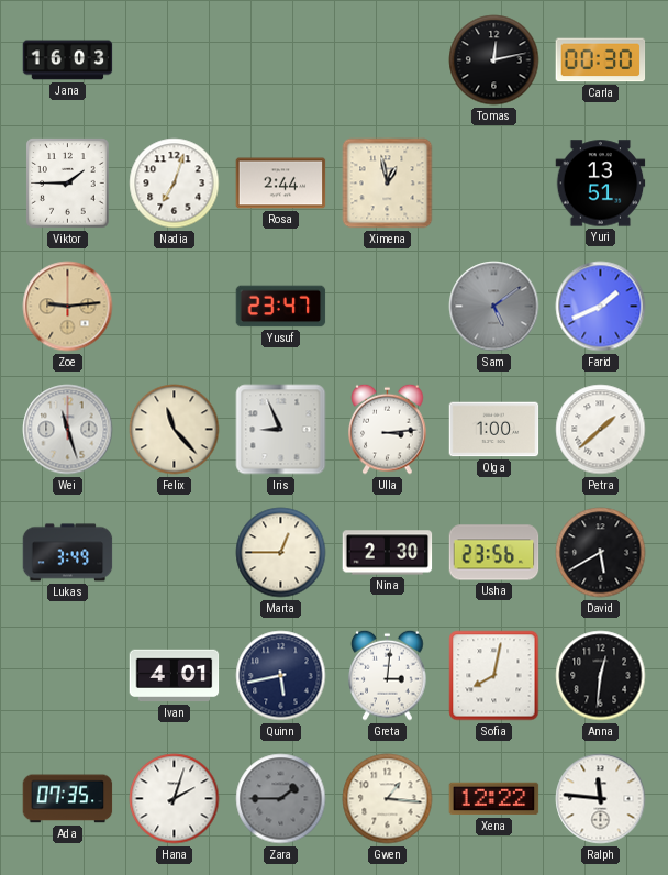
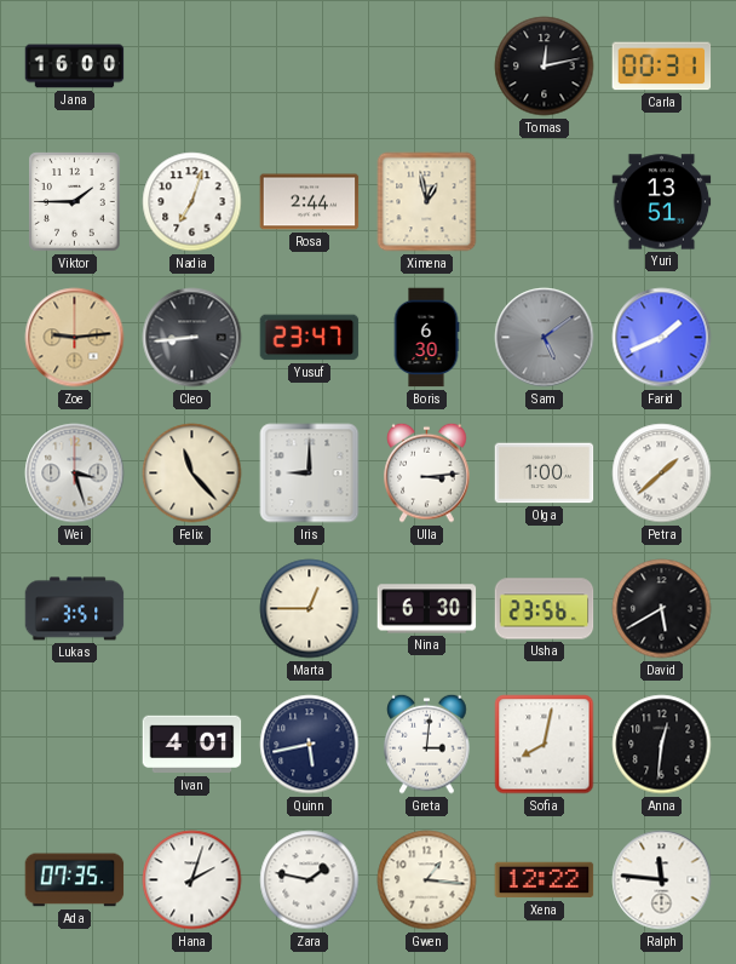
Jana: 16:03 -> 16:00
Carla: 00:30 -> 00:31
Cleo: none -> 8:44
Boris: none -> 6:30
Wei: 11:27 -> 3:27
Iris: 8:56 -> 9:00
Lukas: 3:49 -> 3:51
Nina: 2:30 -> 6:30
Zara: 1:45 -> 1:47
Zara dial: grey -> white
